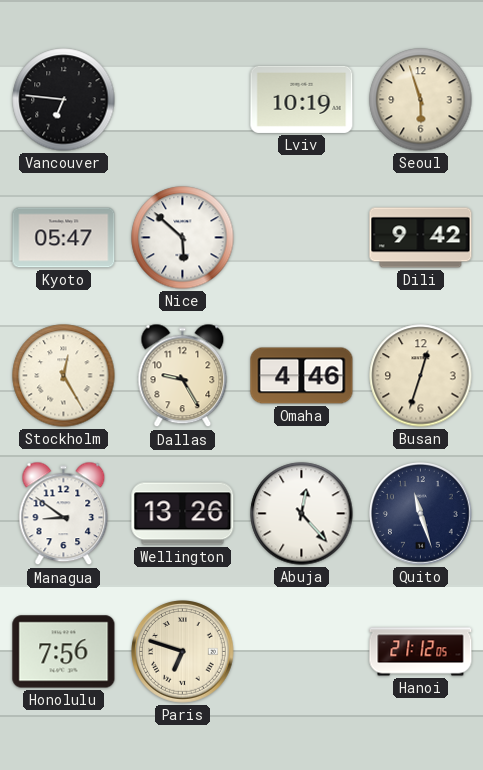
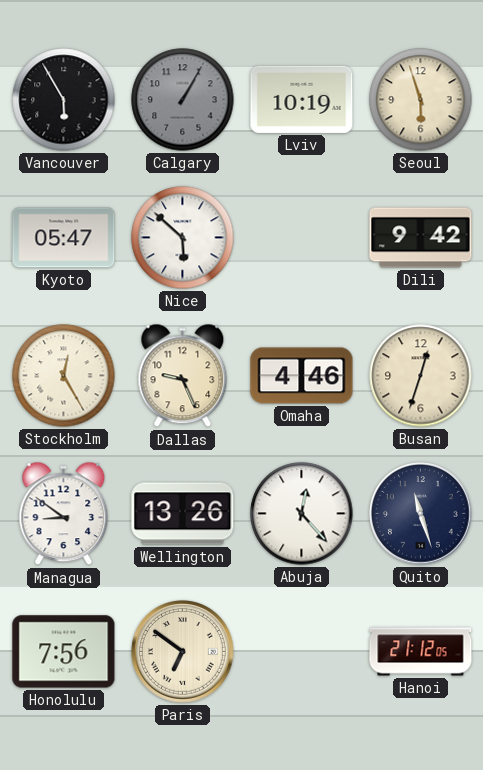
Vancouver: 6:46 -> 5:55
Calgary: none -> 1:05
Dallas: 9:25 -> 9:26
Paris: 6:48 -> 6:51
